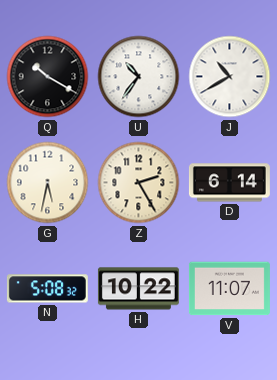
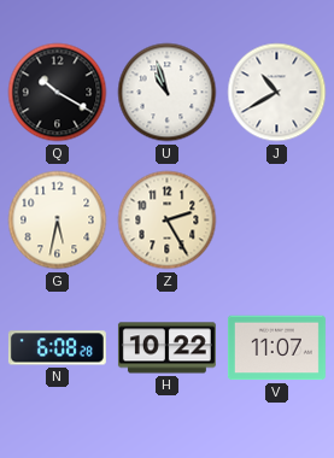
U: 10:36 -> 10:57
D: 6:14 -> none
N: 5:08 -> 6:08
